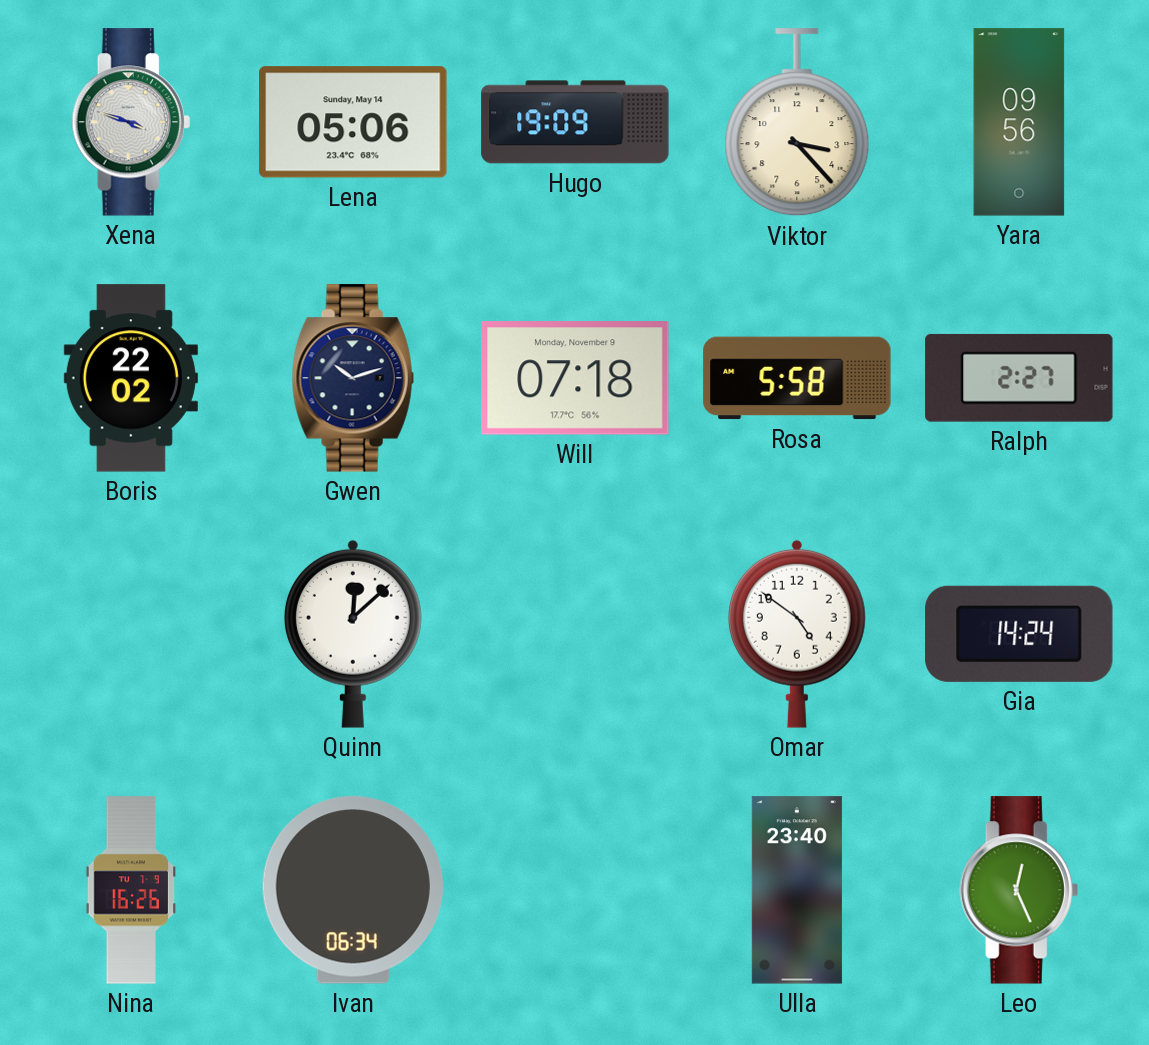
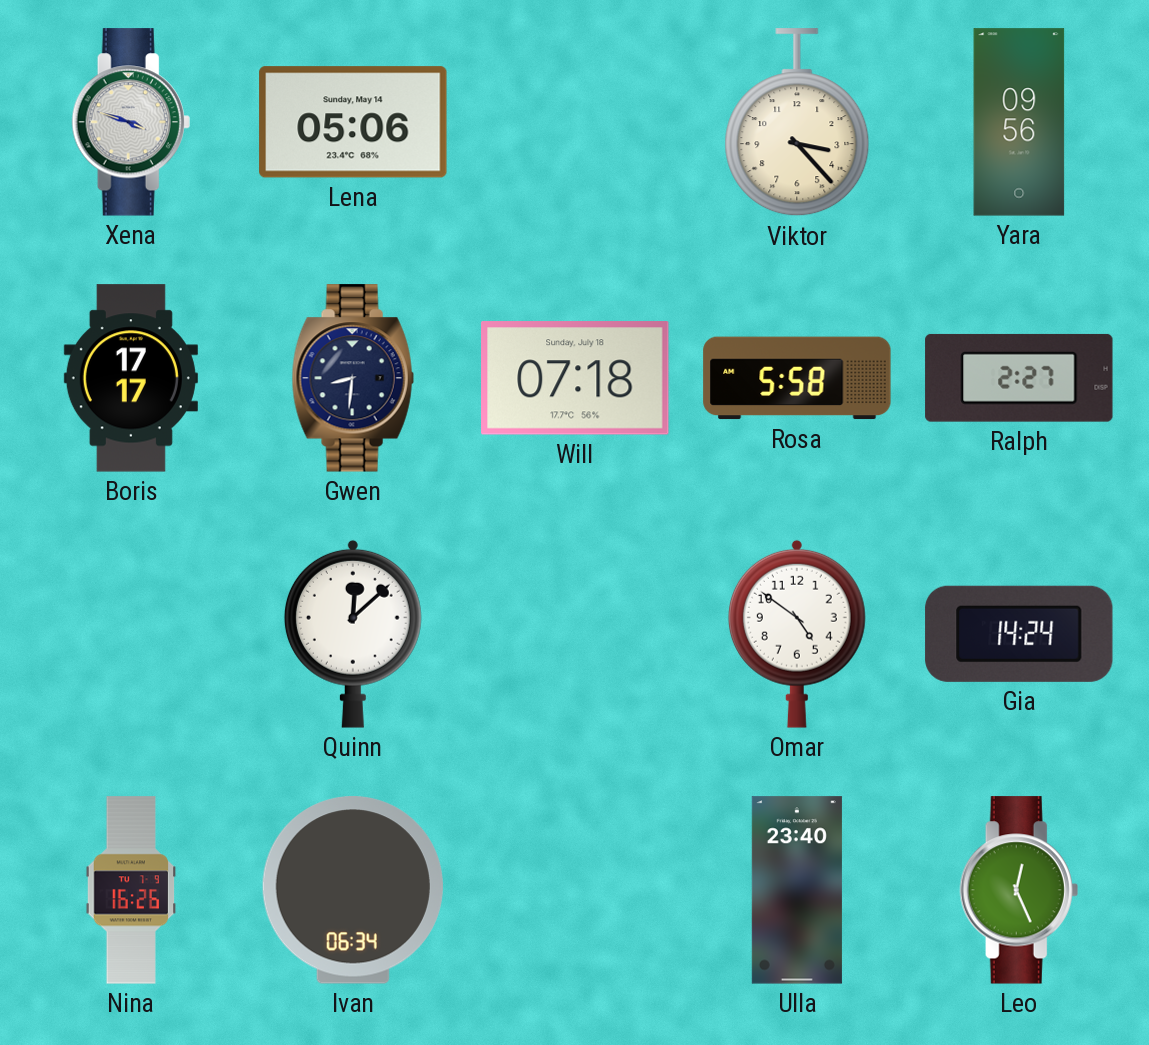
Hugo: 19:09 -> none
Boris: 22:02 -> 17:17
Gwen: 10:12 -> 8:31
Will date: Monday, November 9 -> Sunday, July 18
